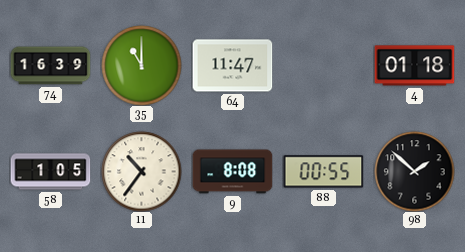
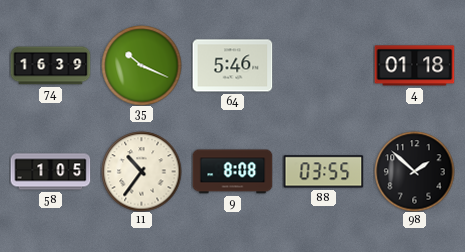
35: 11:00 -> 10:19
64: 11:47 -> 5:46
88: 00:55 -> 03:55
